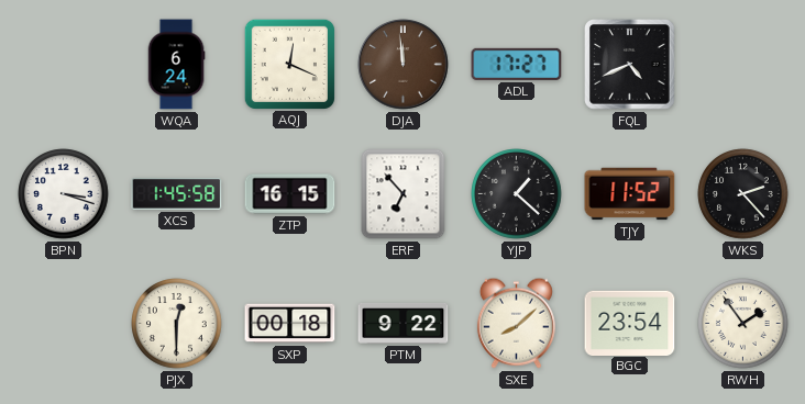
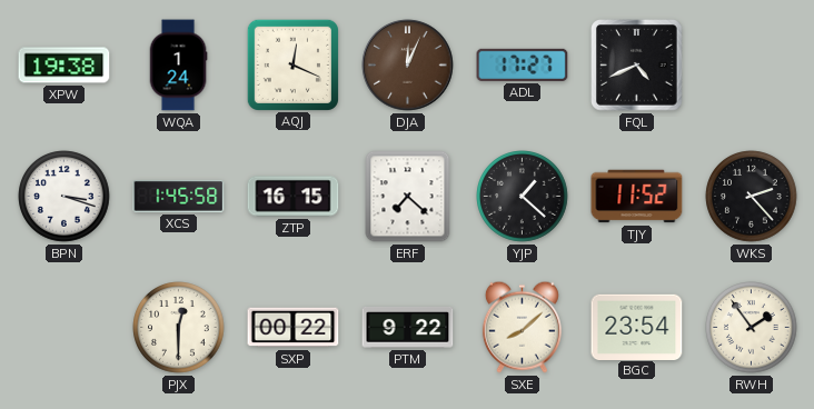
XPW: none -> 19:38
WQA: 6:24 -> 1:24
DJA: 11:59 -> 12:04
ERF: 6:53 -> 7:22
SXP: 00:18 -> 00:22
